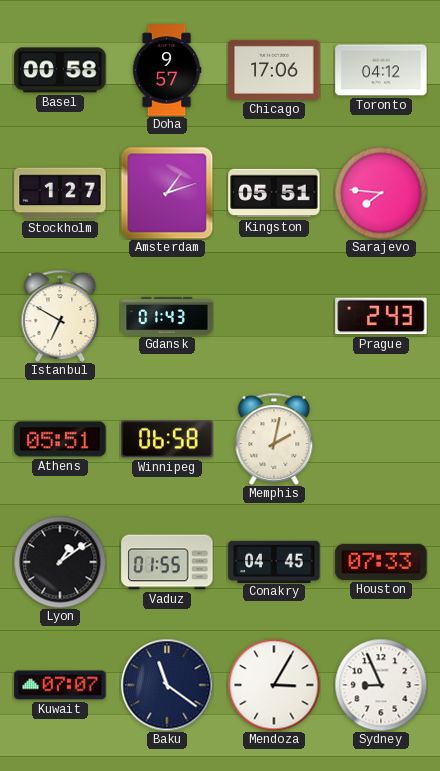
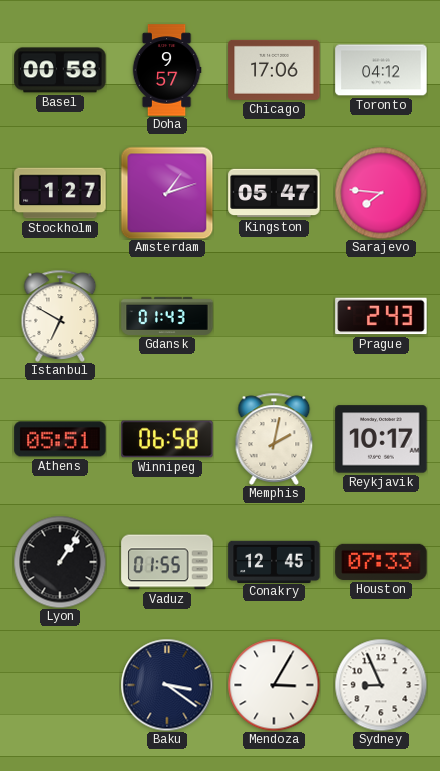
Kingston: 05:51 -> 05:47
Reykjavik: none -> 10:17
Lyon: 1:09 -> 1:06
Conakry: 04:45 -> 12:45
Kuwait: 07:07 -> none
Baku: 11:21 -> 3:21
